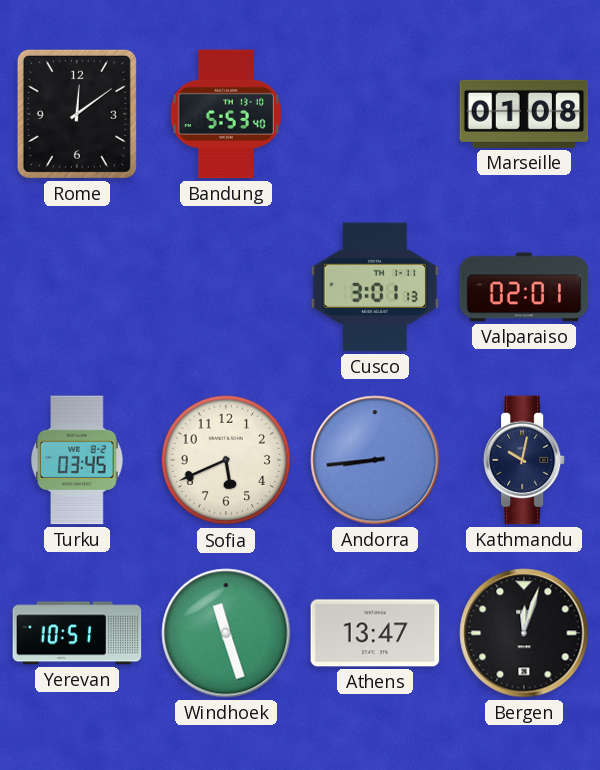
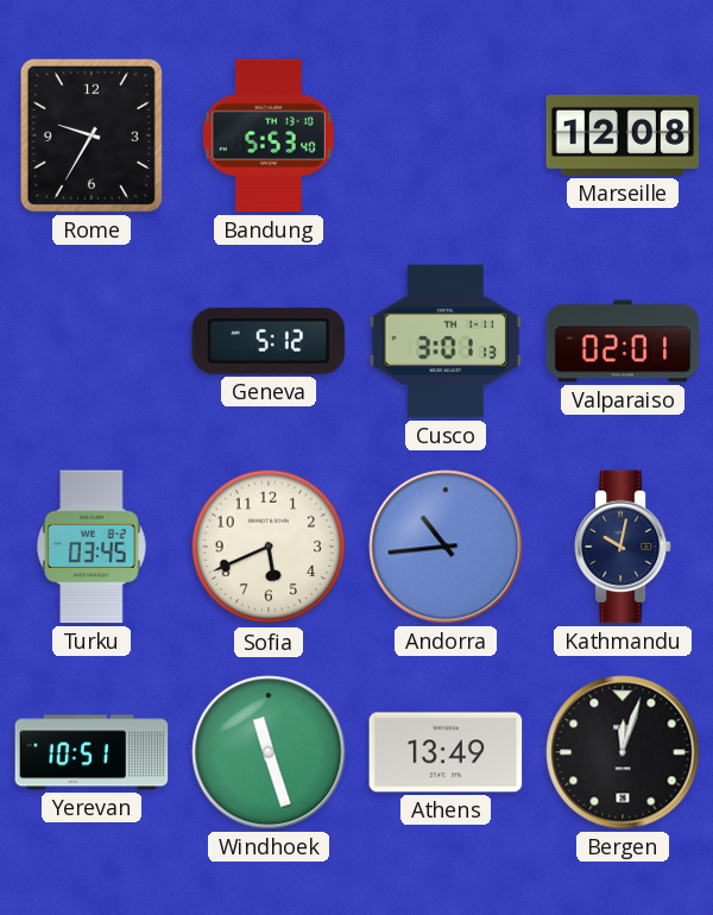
Rome: 12:09 -> 9:35
Marseille: 01:08 -> 12:08
Geneva: none -> 5:12
Andorra: 8:44 -> 10:44
Athens: 13:47 -> 13:49
